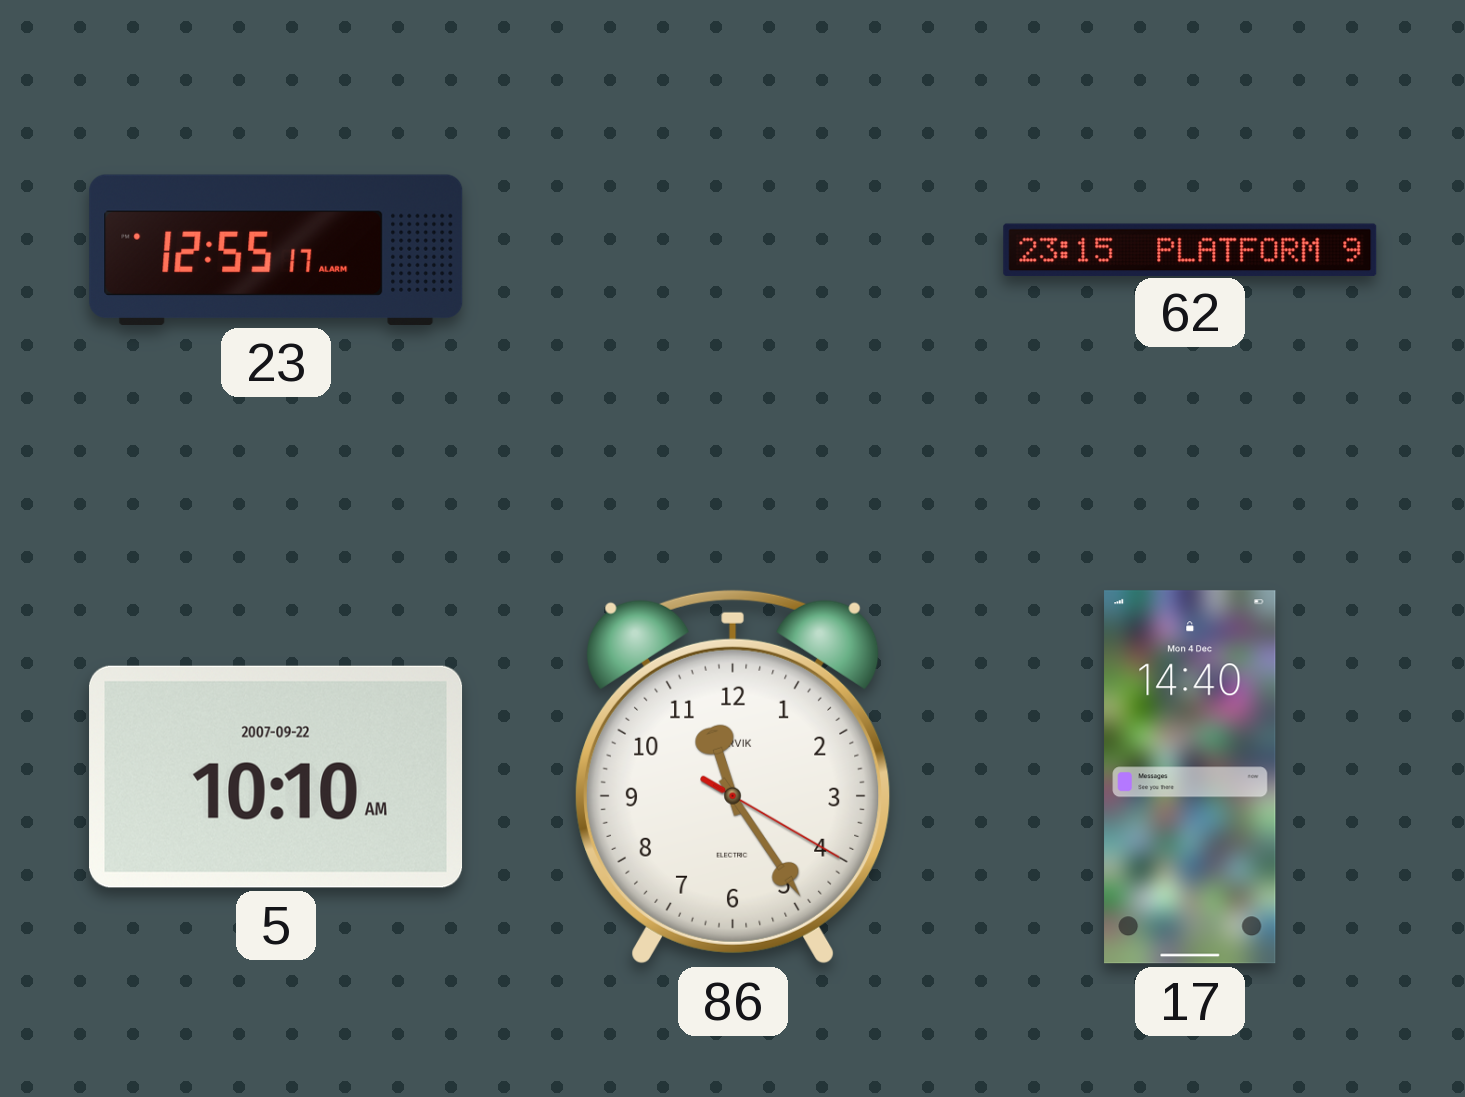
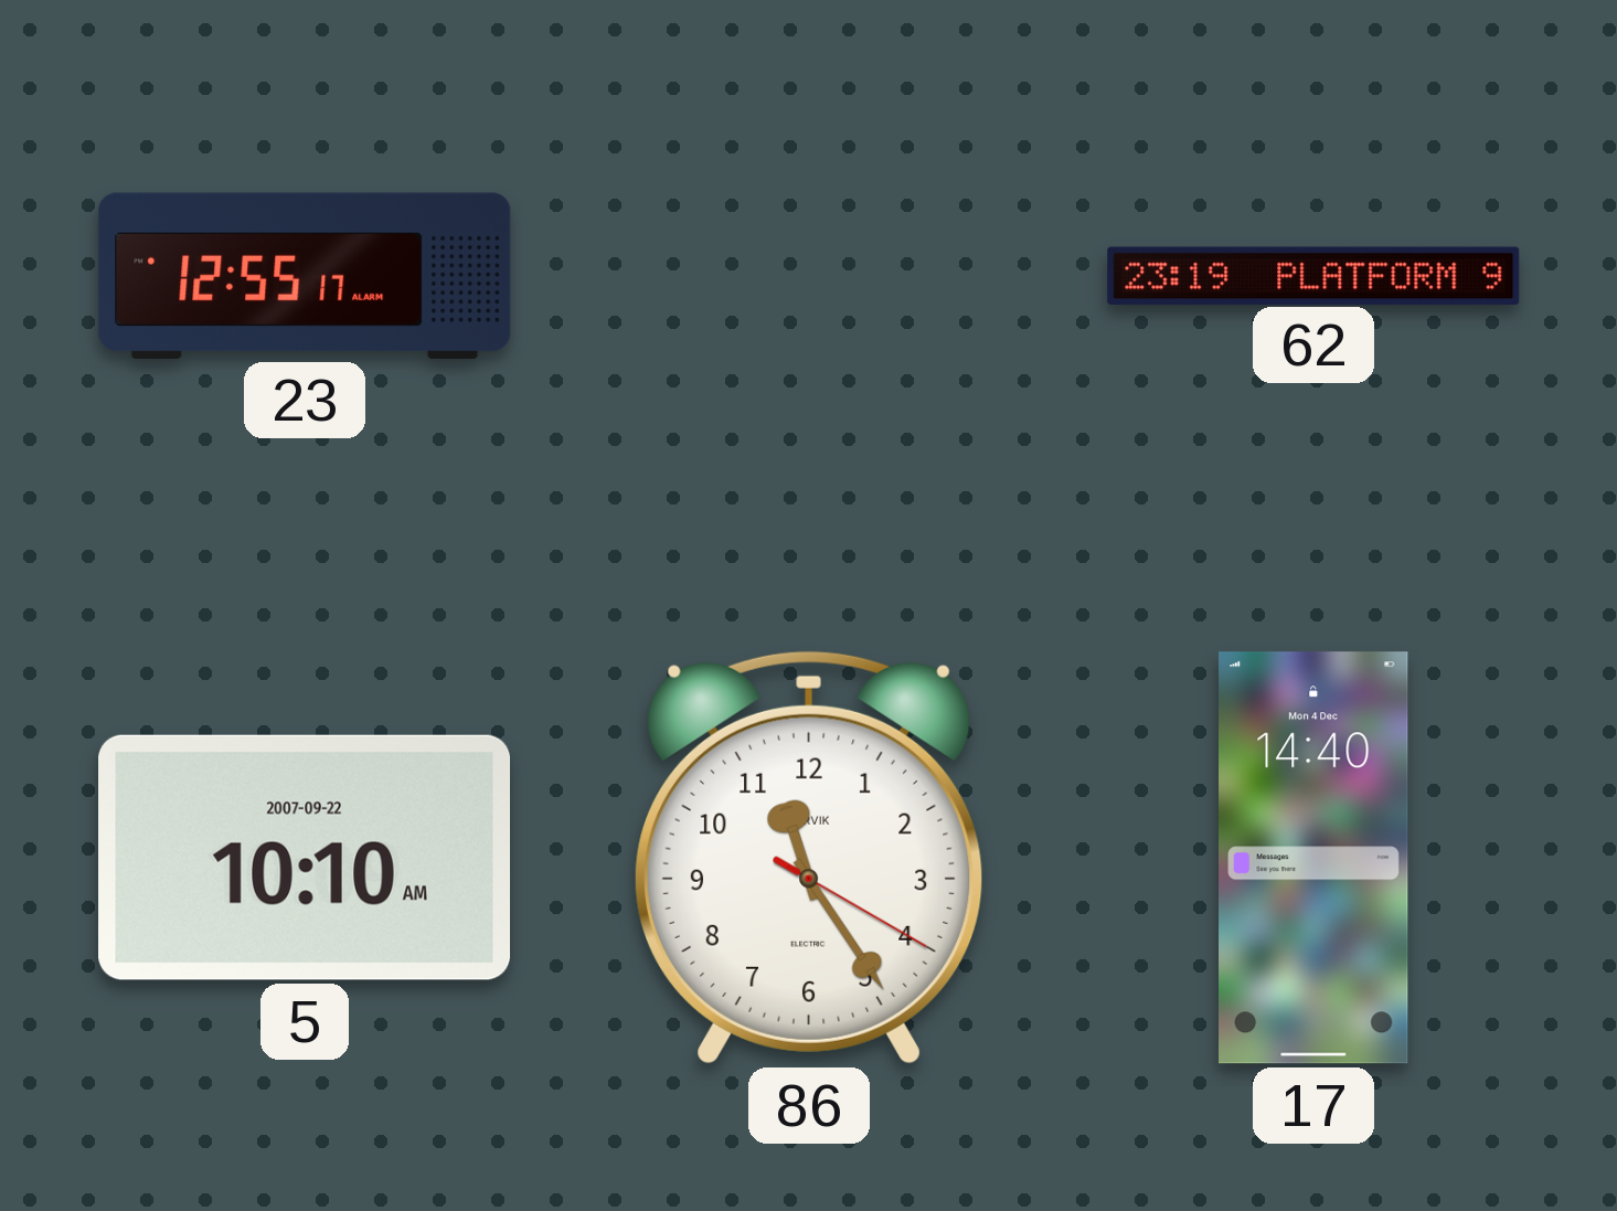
62: 23:15 -> 23:19
